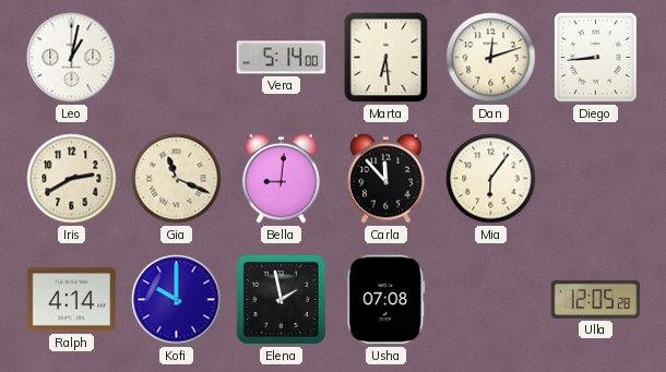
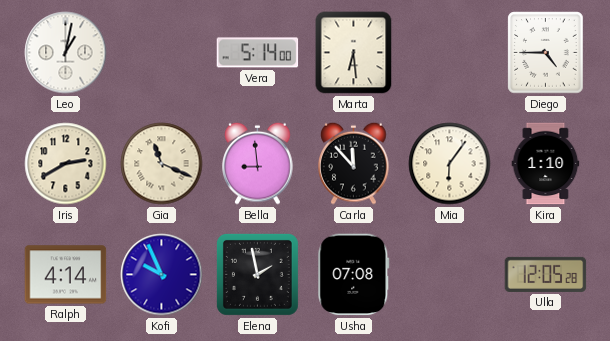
Dan: 12:12 -> none
Diego: 8:44 -> 4:45
Bella: 9:01 -> 8:59
Kira: none -> 1:10
Kofi: 10:00 -> 9:56
